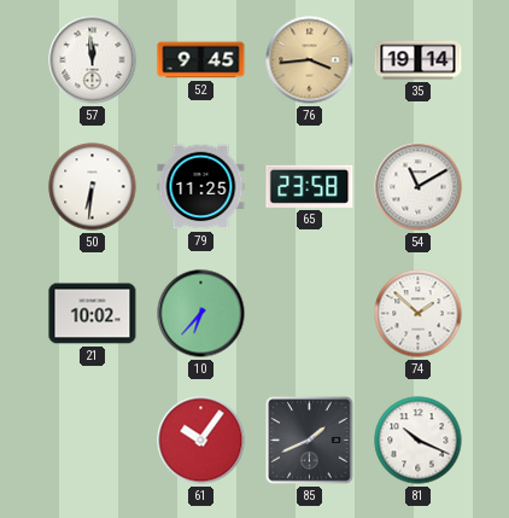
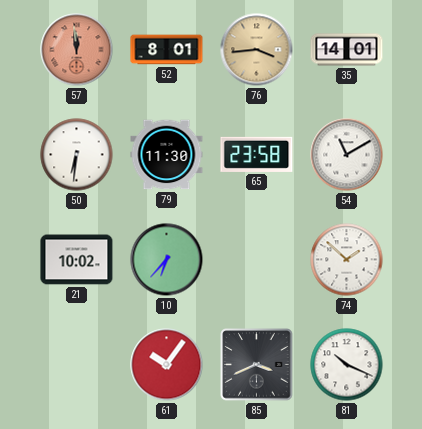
57 dial: white -> salmon
52: 9:45 -> 8:01
35: 19:14 -> 14:01
79: 11:25 -> 11:30
85: 1:41 -> 3:41
